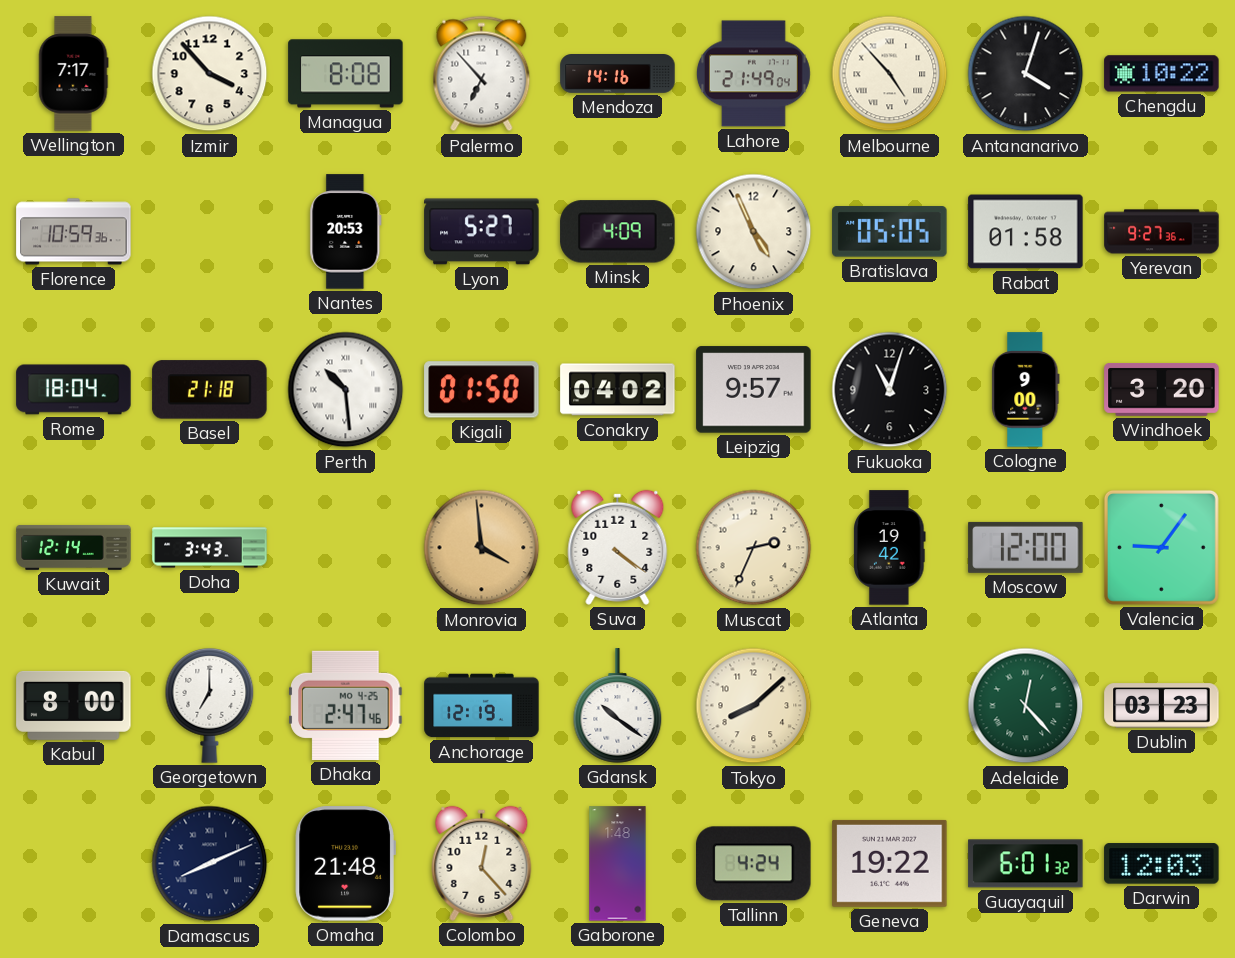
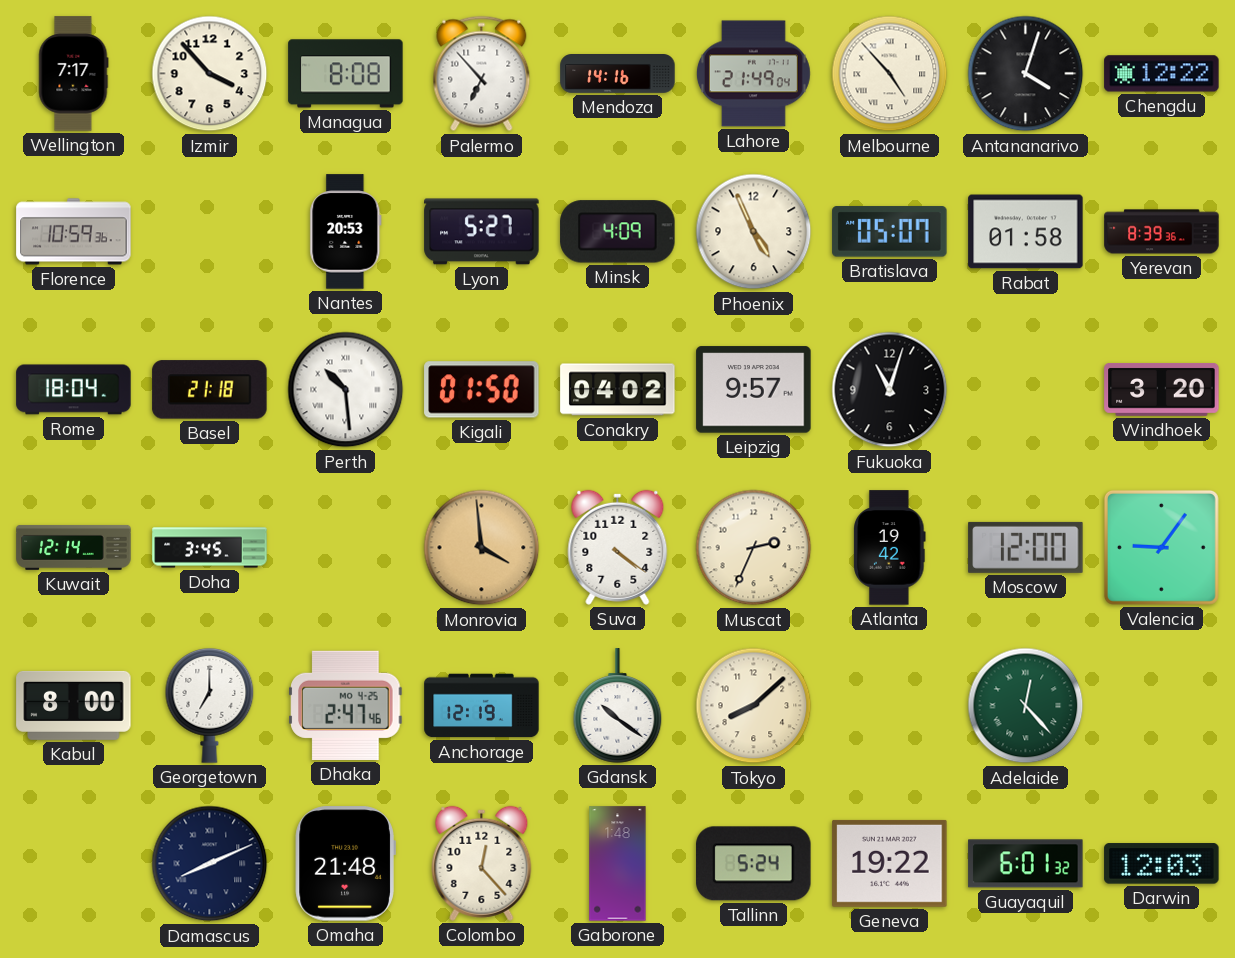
Chengdu: 10:22 -> 12:22
Bratislava: 05:05 -> 05:07
Yerevan: 9:27 -> 8:39
Cologne: 9:00 -> none
Doha: 3:43 -> 3:45
Dublin: 03:23 -> none
Tallinn: 4:24 -> 5:24
